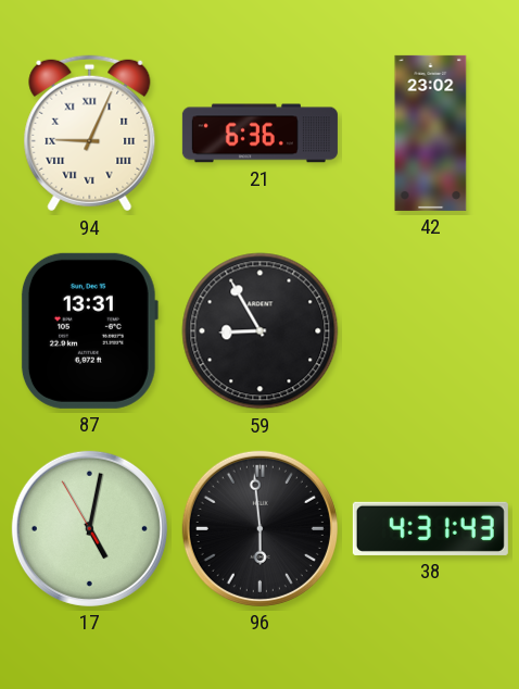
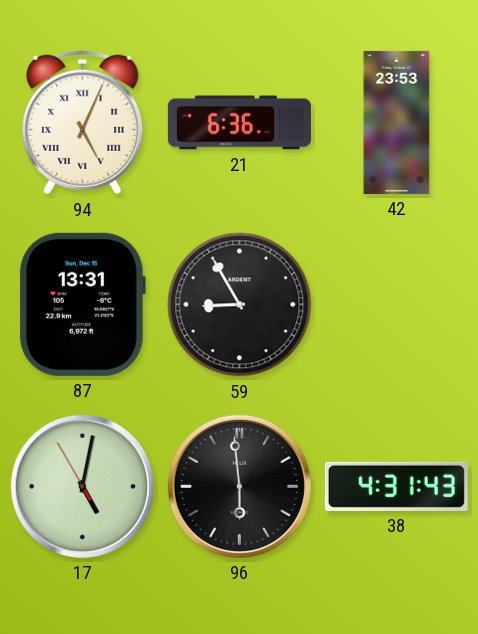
94: 9:04 -> 5:04
42: 23:02 -> 23:53
